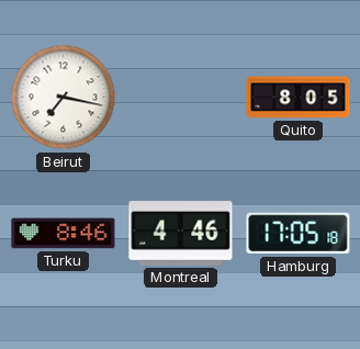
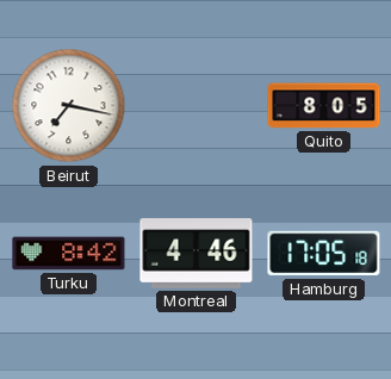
Turku: 8:46 -> 8:42
